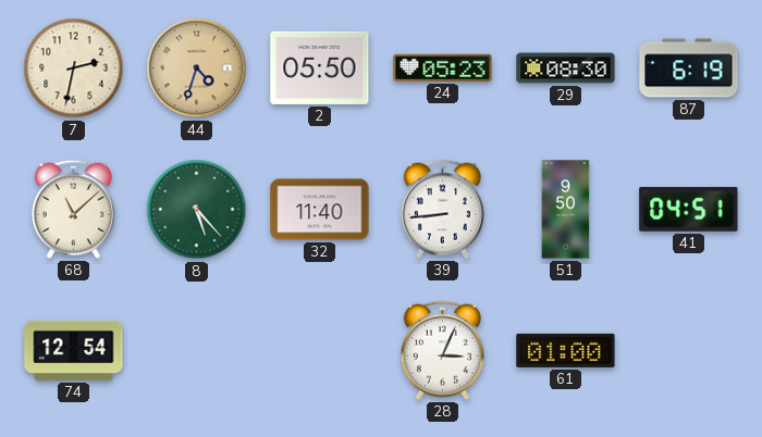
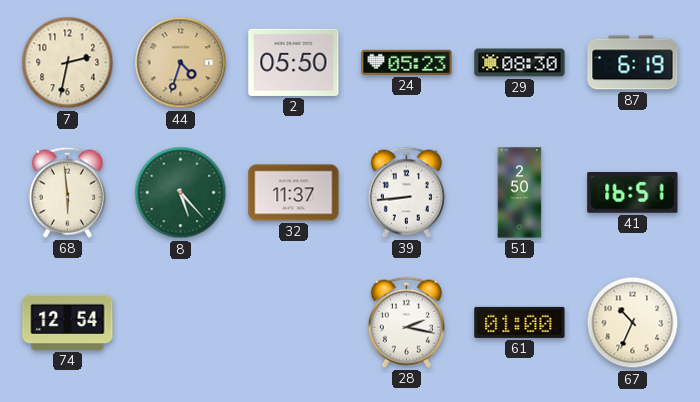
68: 11:08 -> 5:59
32: 11:40 -> 11:37
51: 9:50 -> 2:50
41: 04:51 -> 16:51
28: 3:04 -> 2:17
67: none -> 10:34
